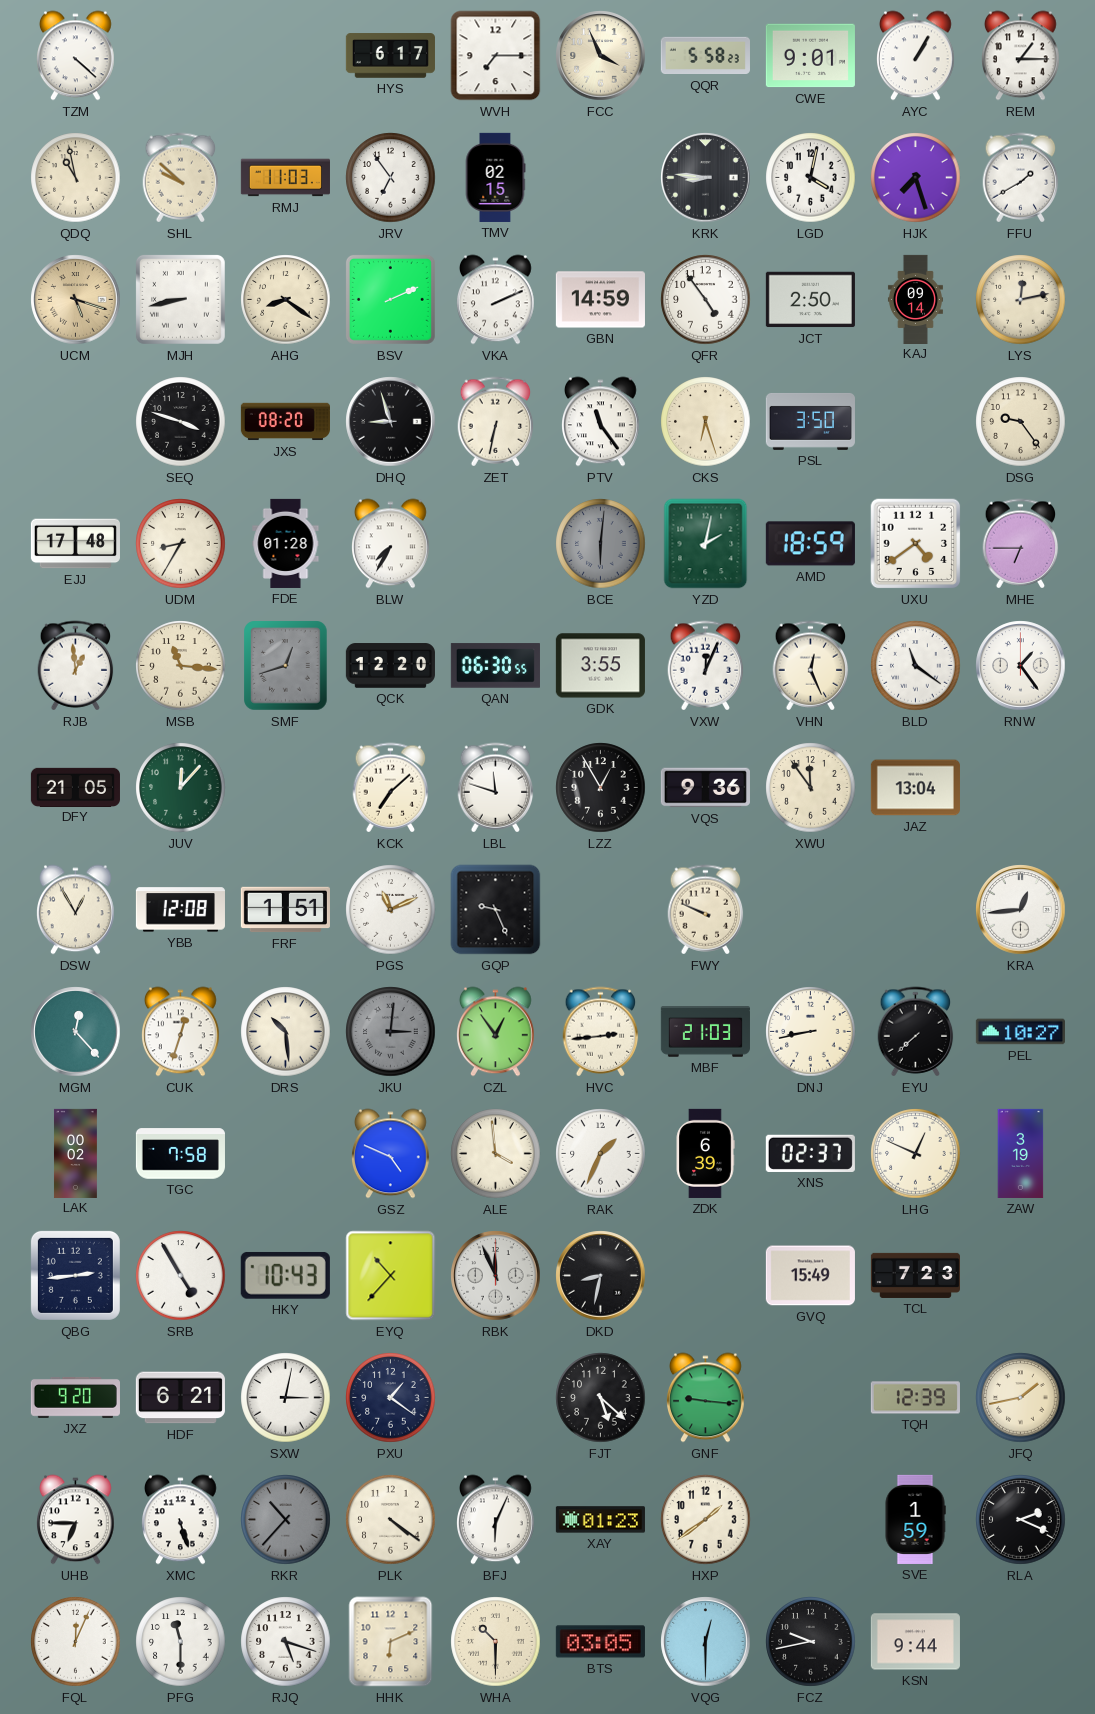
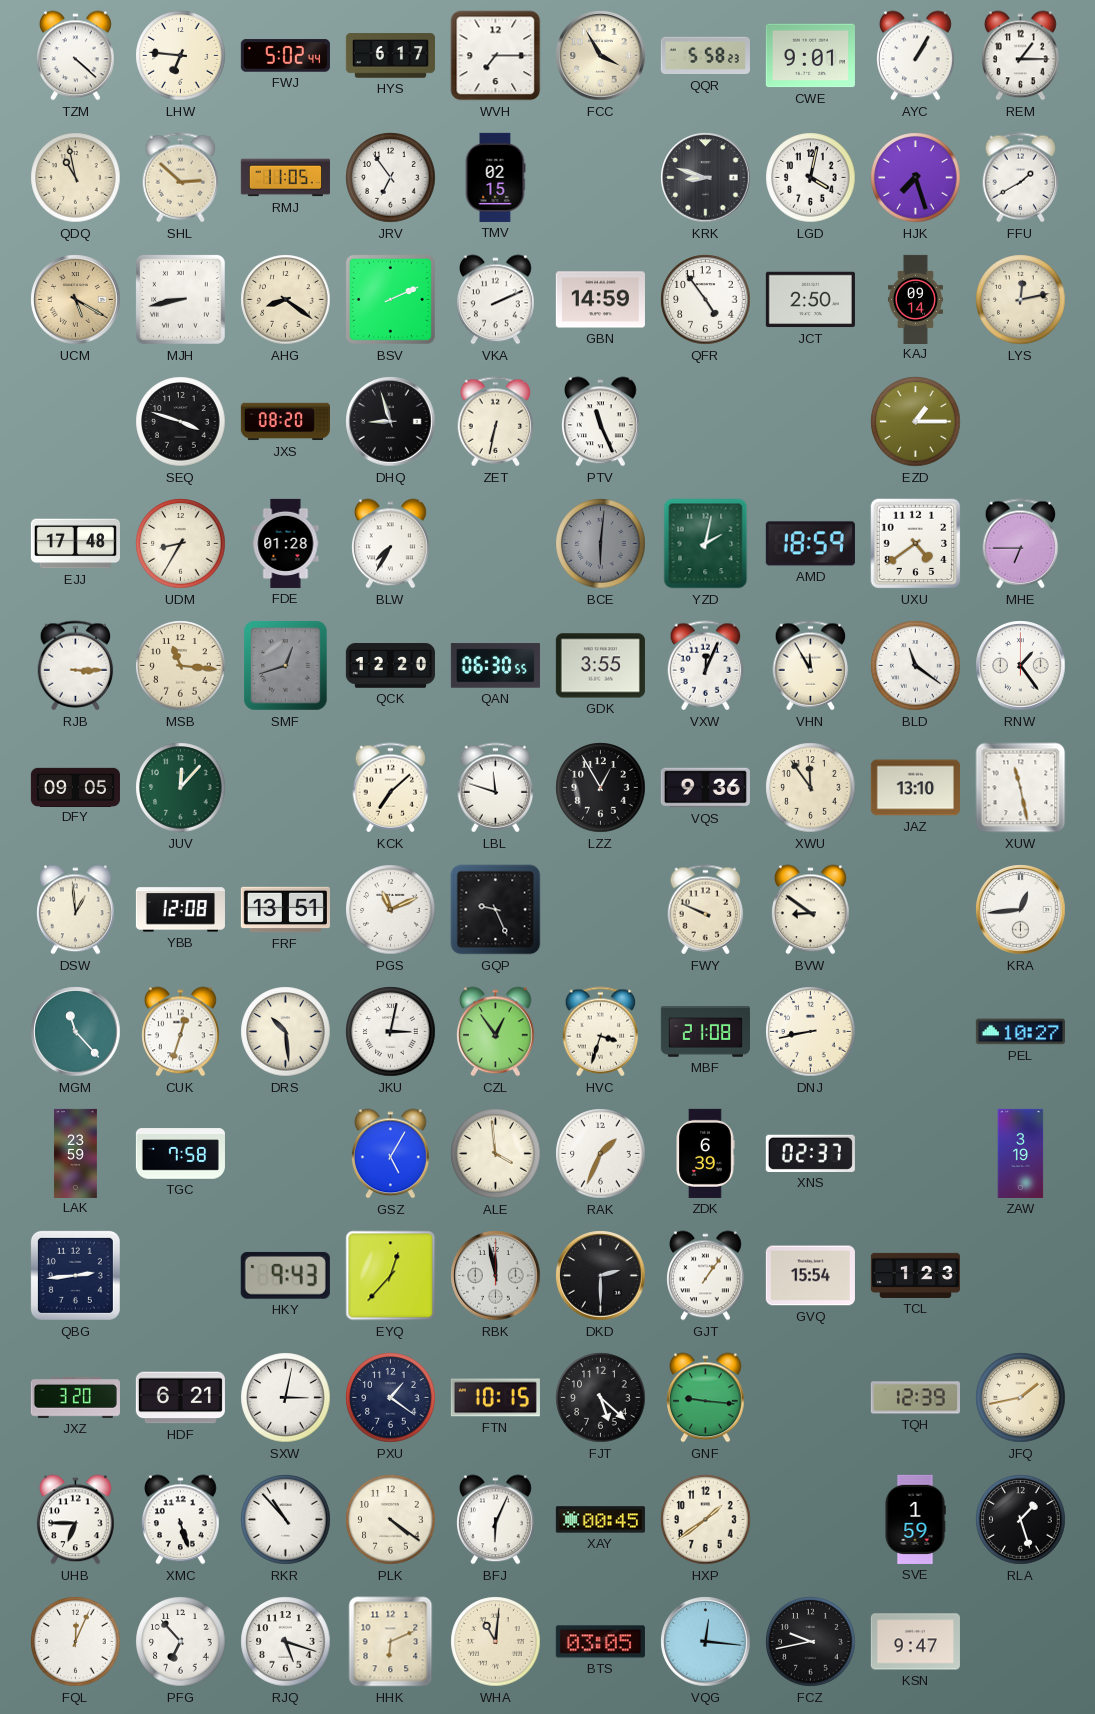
LHW: none -> 6:46
FWJ: none -> 5:02
FCC: 3:56 -> 3:55
SHL: 9:52 -> 2:52
RMJ: 11:03 -> 11:05
KRK: 8:46 -> 8:48
UCM: 5:18 -> 5:20
PTV: 11:24 -> 11:26
CKS: 6:27 -> none
PSL: 3:50 -> none
EZD: none -> 1:15
DSG: 9:24 -> none
RJB: 12:59 -> 3:15
VHN: 12:26 -> 11:55
DFY: 21:05 -> 09:05
JAZ: 13:04 -> 13:10
XUW: none -> 11:28
DSW: 12:55 -> 12:59
FRF: 1:51 -> 13:51
BVW: none -> 8:51
MGM: 12:23 -> 11:23
JKU: 3:01 -> 3:02
JKU dial: grey -> white
HVC: 2:44 -> 3:33
MBF: 21:03 -> 21:08
EYU: 7:38 -> none
LAK: 00:02 -> 23:59
GSZ: 4:49 -> 5:05
LHG: 12:49 -> none
SRB: 4:55 -> none
HKY: 10:43 -> 9:43
EYQ: 10:37 -> 12:37
RBK: 11:56 -> 11:58
DKD: 8:32 -> 2:30
GJT: none -> 1:06
GVQ: 15:49 -> 15:54
TCL: 7:23 -> 1:23
JXZ: 9:20 -> 3:20
FTN: none -> 10:15
RKR: 10:37 -> 10:53
RKR dial: grey -> white
XAY: 01:23 -> 00:45
RLA: 2:19 -> 1:27
PFG: 11:30 -> 6:53
WHA: 10:30 -> 11:01
VQG: 12:30 -> 12:16
KSN: 9:44 -> 9:47
